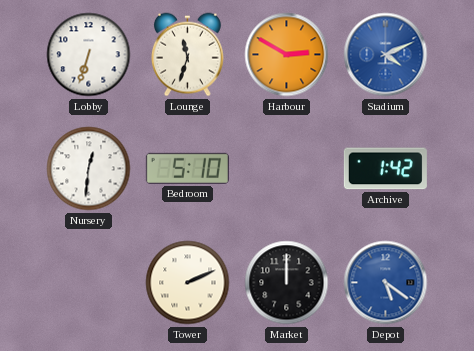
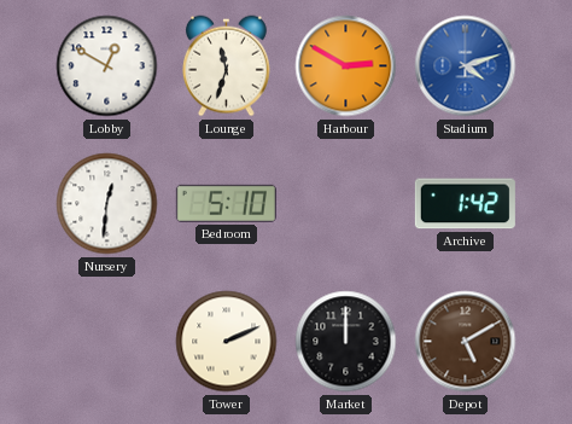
Lobby: 6:33 -> 12:50
Stadium: 4:11 -> 4:12
Depot: 5:21 -> 5:10
Depot dial: blue -> brown
